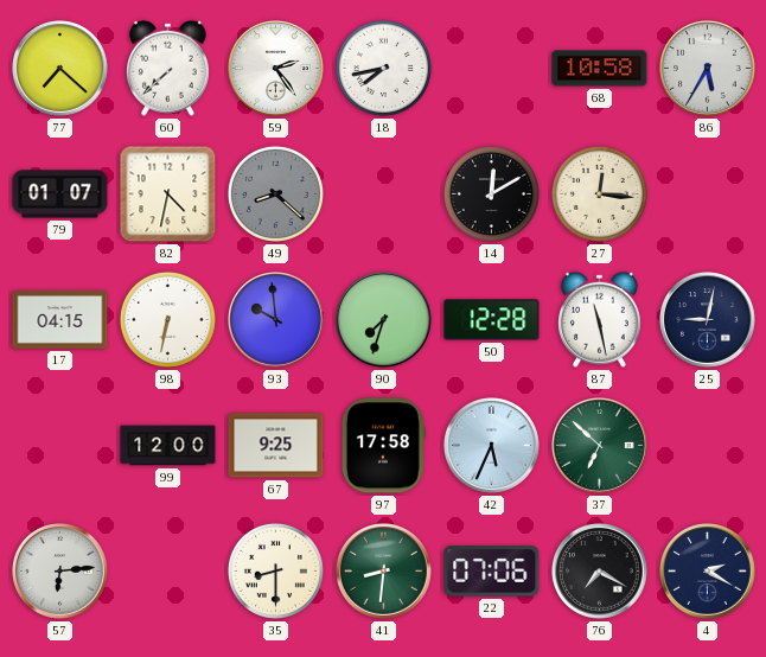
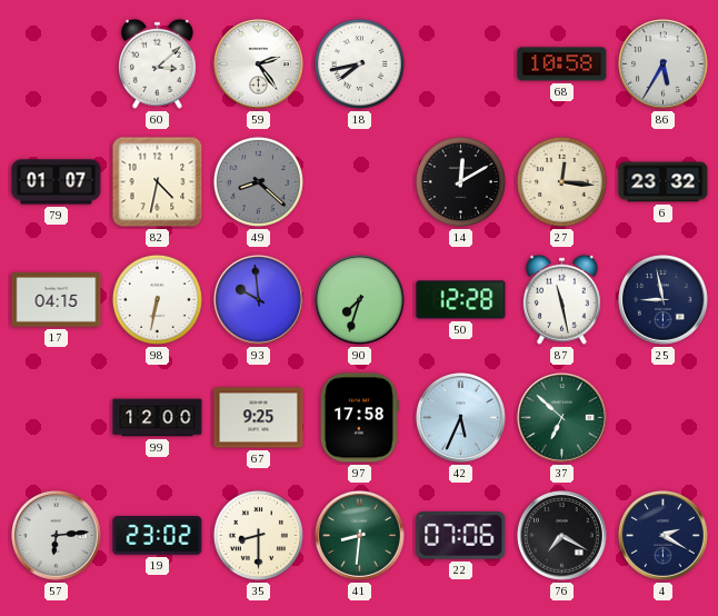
77: 7:22 -> none
60: 7:38 -> 3:08
6: none -> 23:32
25: 9:02 -> 8:58
19: none -> 23:02
